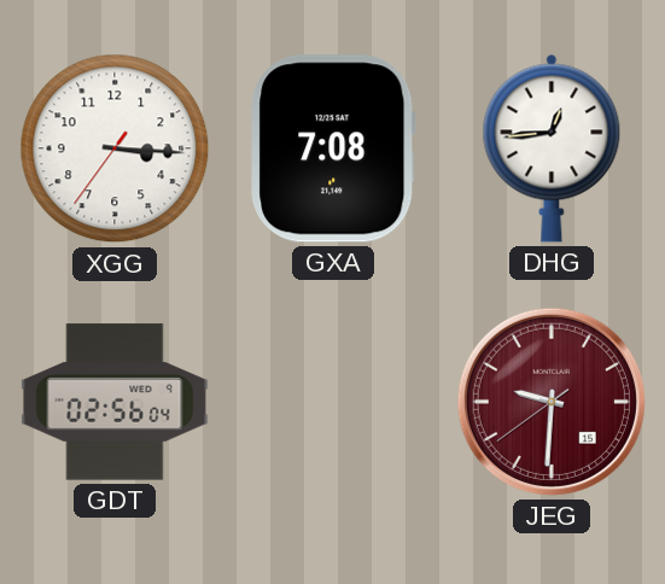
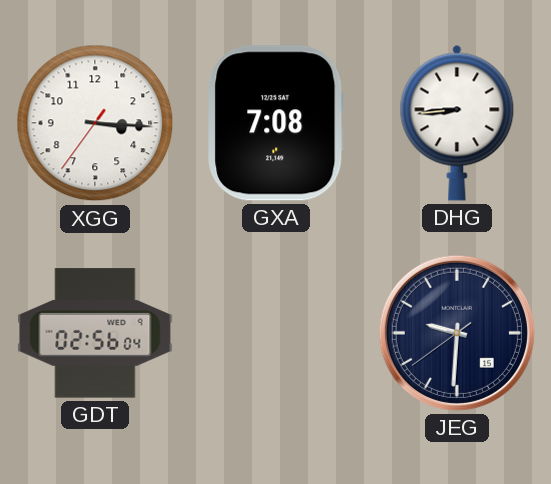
DHG: 12:44 -> 8:44
JEG dial: burgundy -> navy
